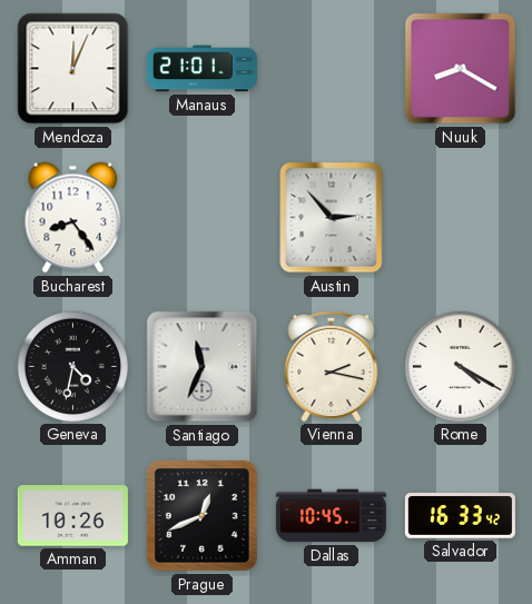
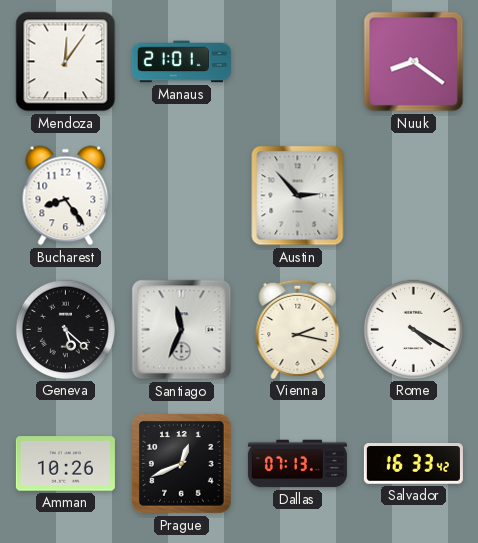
Mendoza: 12:04 -> 12:06
Nuuk: 8:20 -> 8:21
Geneva: 4:32 -> 5:22
Dallas: 10:45 -> 07:13
